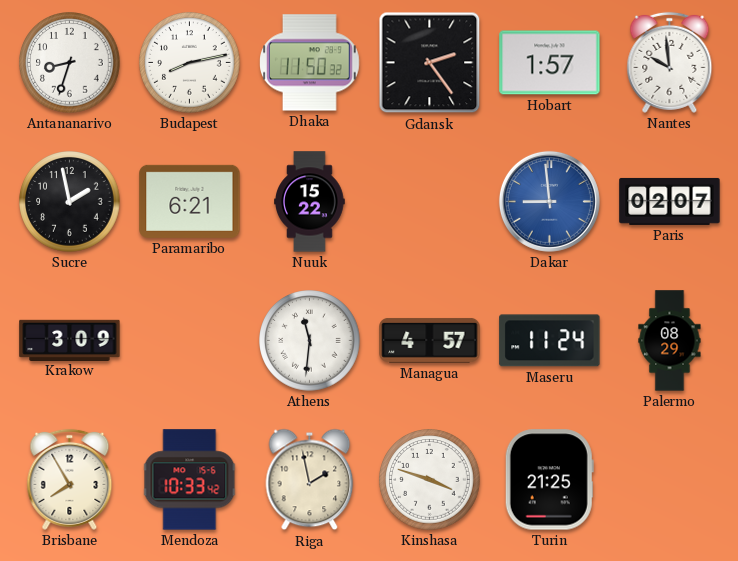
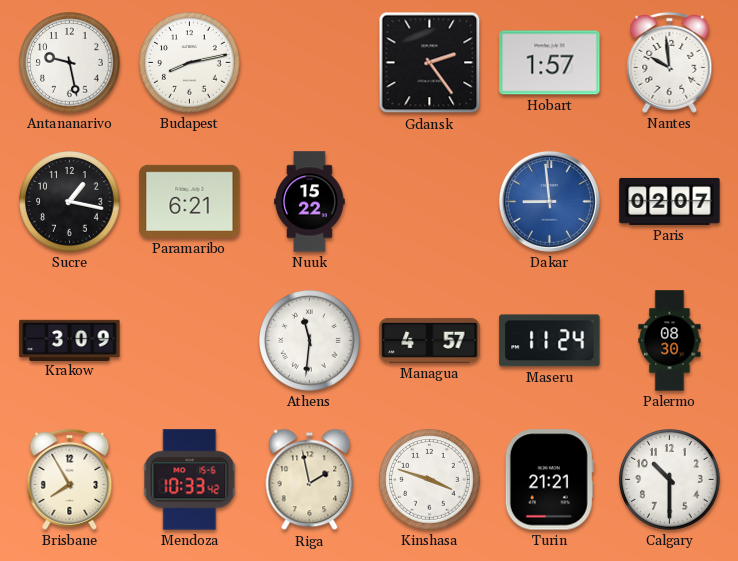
Antananarivo: 8:33 -> 9:28
Dhaka: 11:50 -> none
Sucre: 1:58 -> 1:17
Palermo: 08:29 -> 08:30
Turin: 21:25 -> 21:21
Calgary: none -> 10:30
